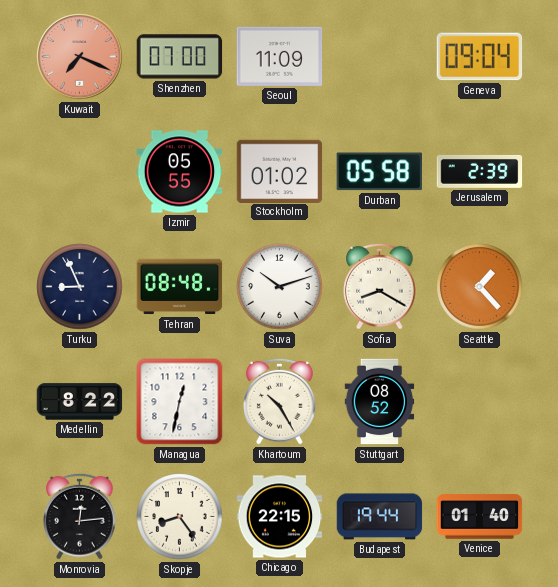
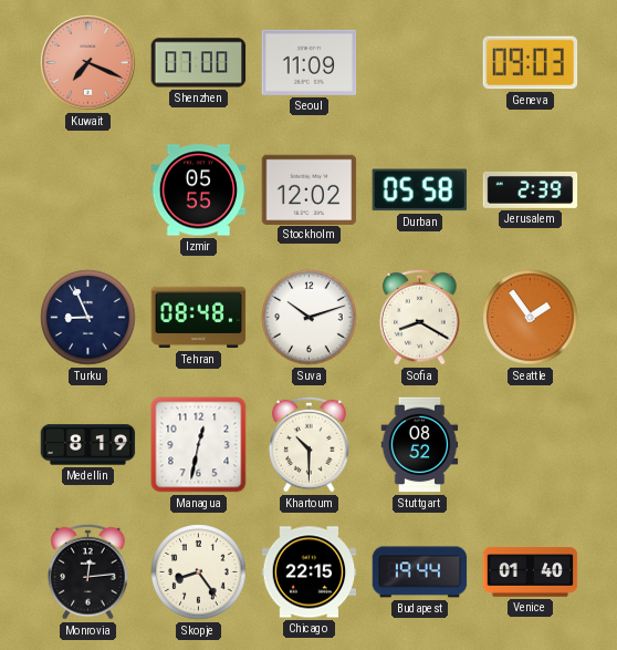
Geneva: 09:04 -> 09:03
Stockholm: 01:02 -> 12:02
Seattle: 1:23 -> 1:54
Medellin: 8:22 -> 8:19
Khartoum: 10:25 -> 10:30
